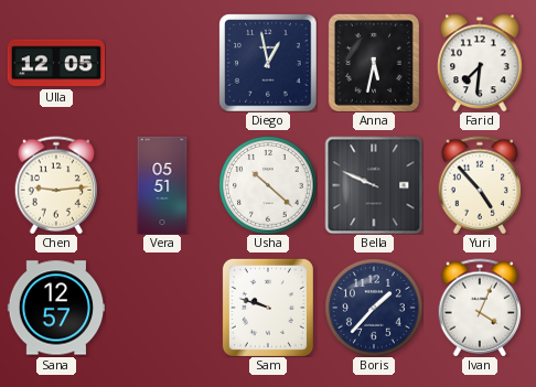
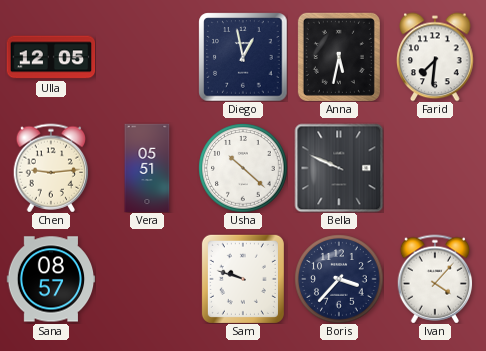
Yuri: 4:53 -> none
Sana: 12:57 -> 08:57
Boris: 1:37 -> 3:37
Ivan: 4:04 -> 4:07
